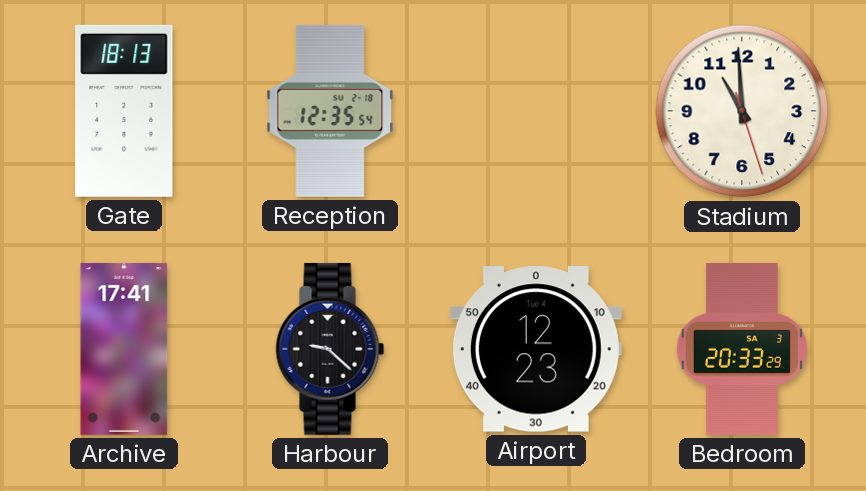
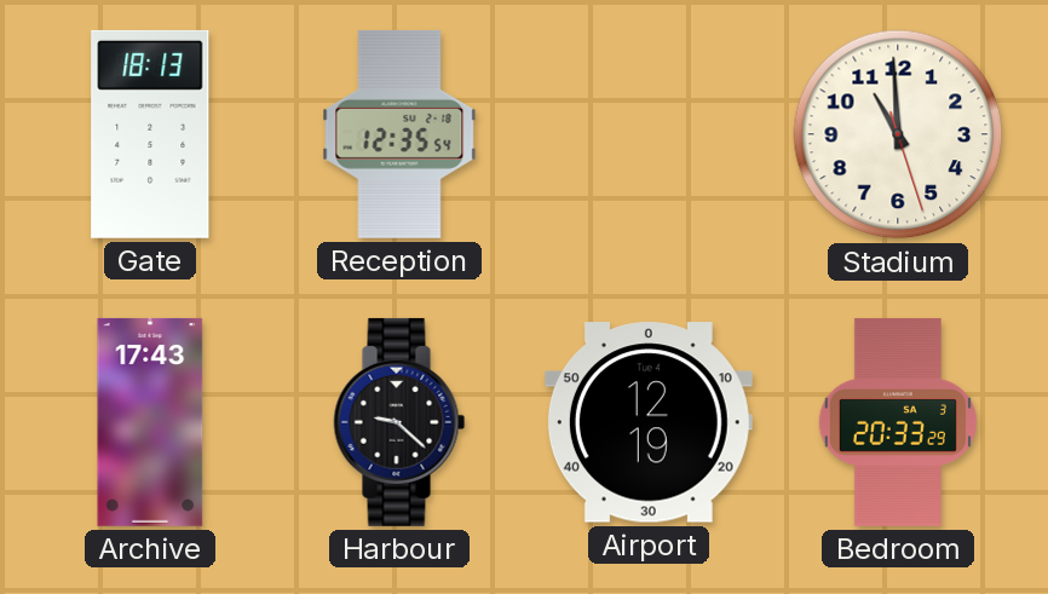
Archive: 17:41 -> 17:43
Airport: 12:23 -> 12:19
